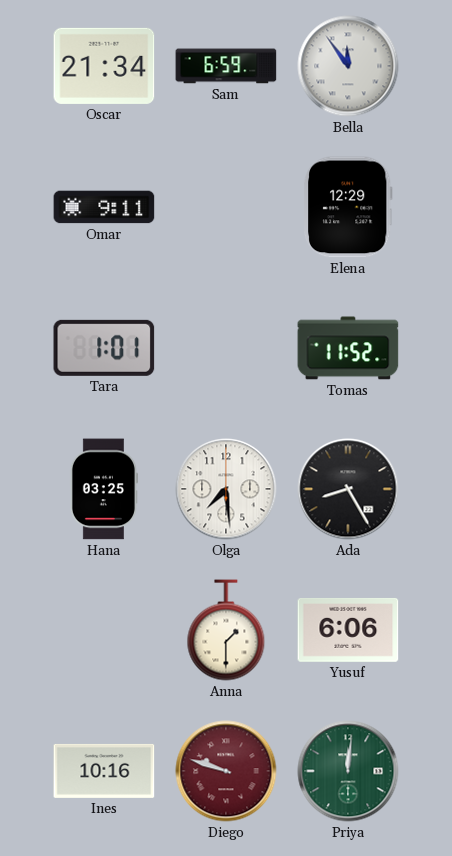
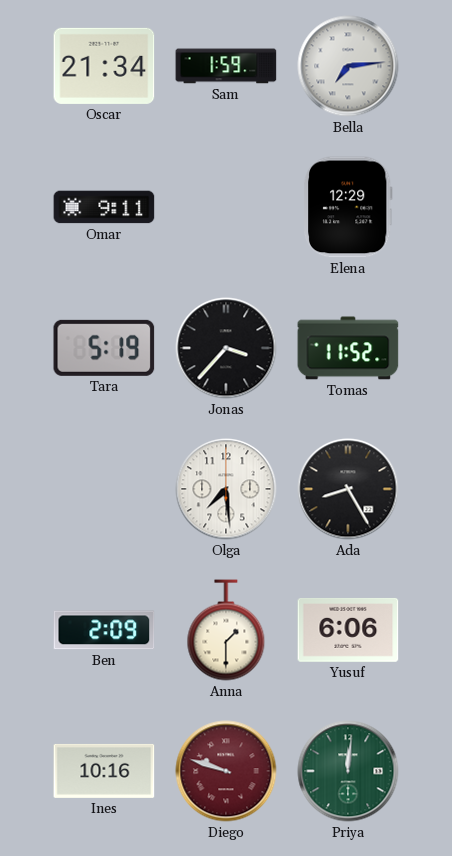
Sam: 6:59 -> 1:59
Bella: 11:54 -> 7:14
Tara: 1:01 -> 5:19
Jonas: none -> 3:37
Hana: 03:25 -> none
Ben: none -> 2:09
